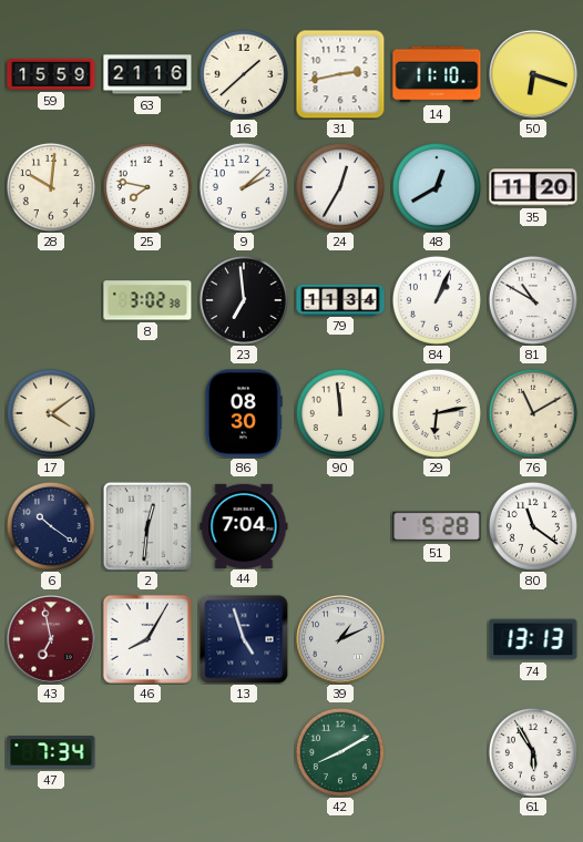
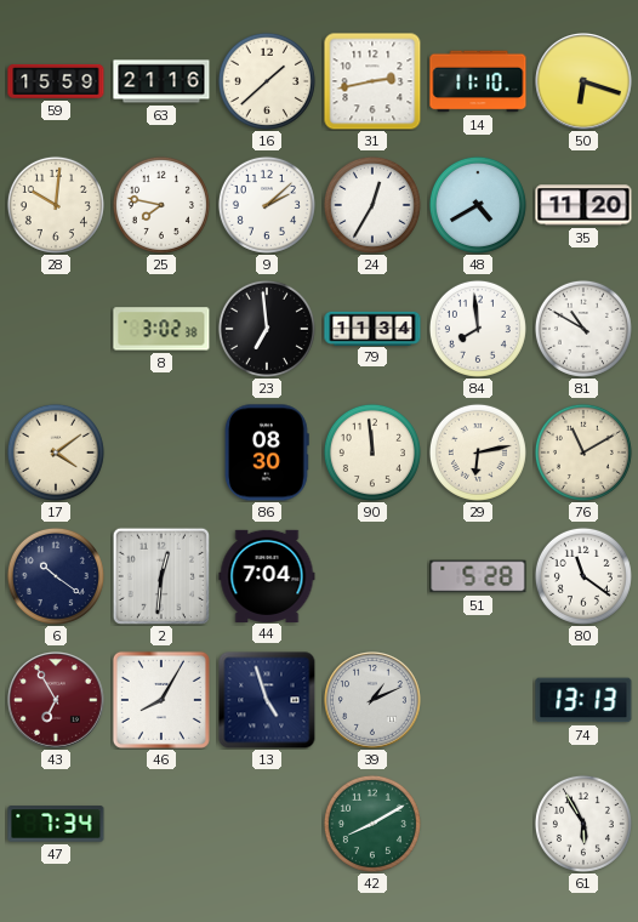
48: 12:40 -> 4:40
84: 1:04 -> 7:59
43: 6:58 -> 6:55
